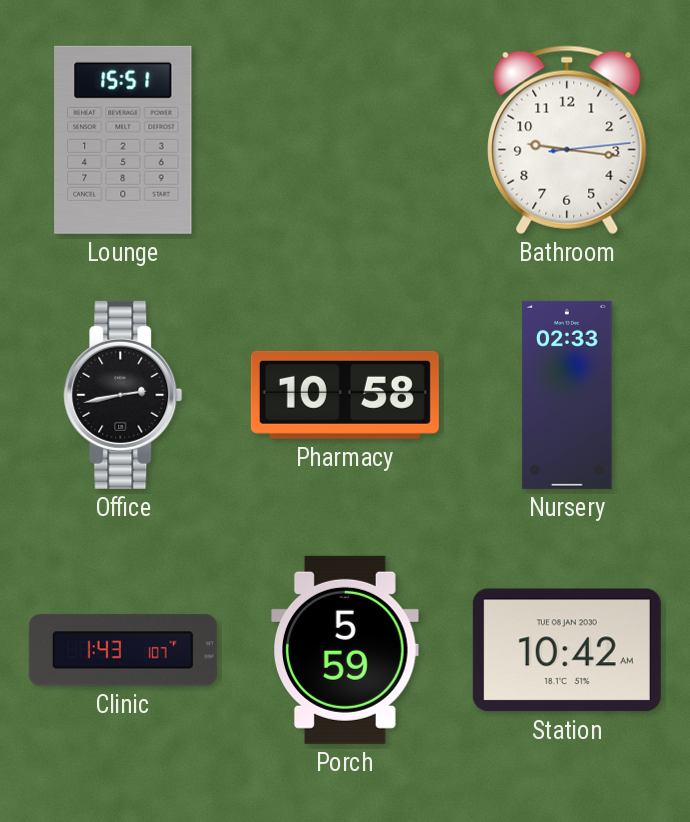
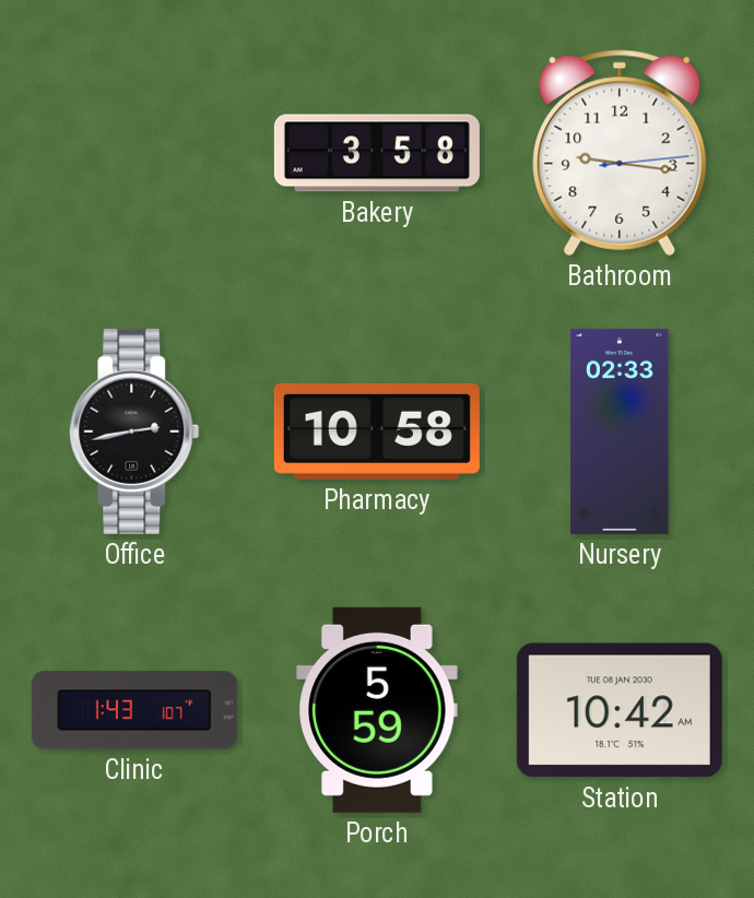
Lounge: 15:51 -> none
Bakery: none -> 3:58
